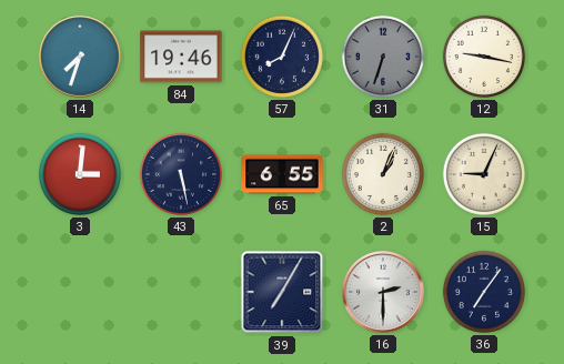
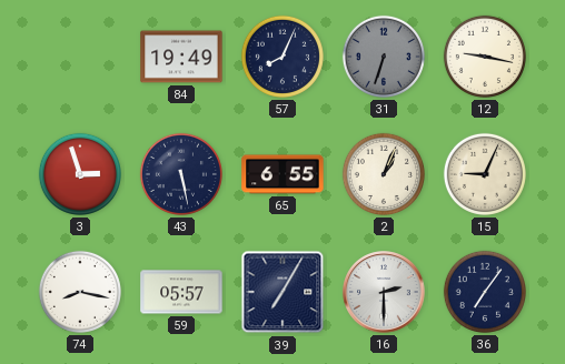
14: 7:33 -> none
84: 19:46 -> 19:49
3: 3:01 -> 2:57
74: none -> 8:17
59: none -> 05:57
